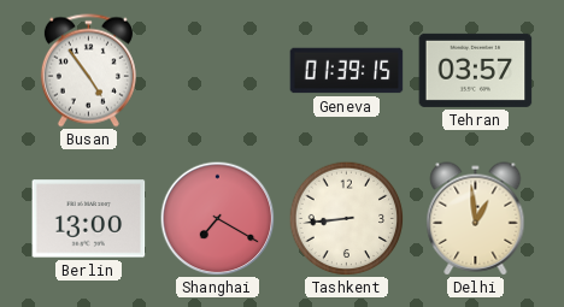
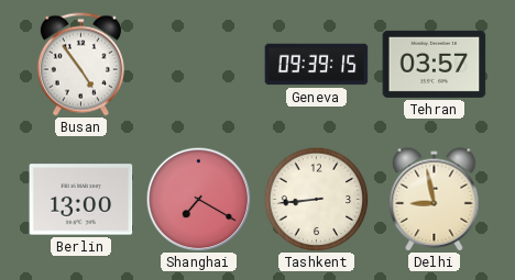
Geneva: 01:39 -> 09:39
Delhi: 12:59 -> 8:58
